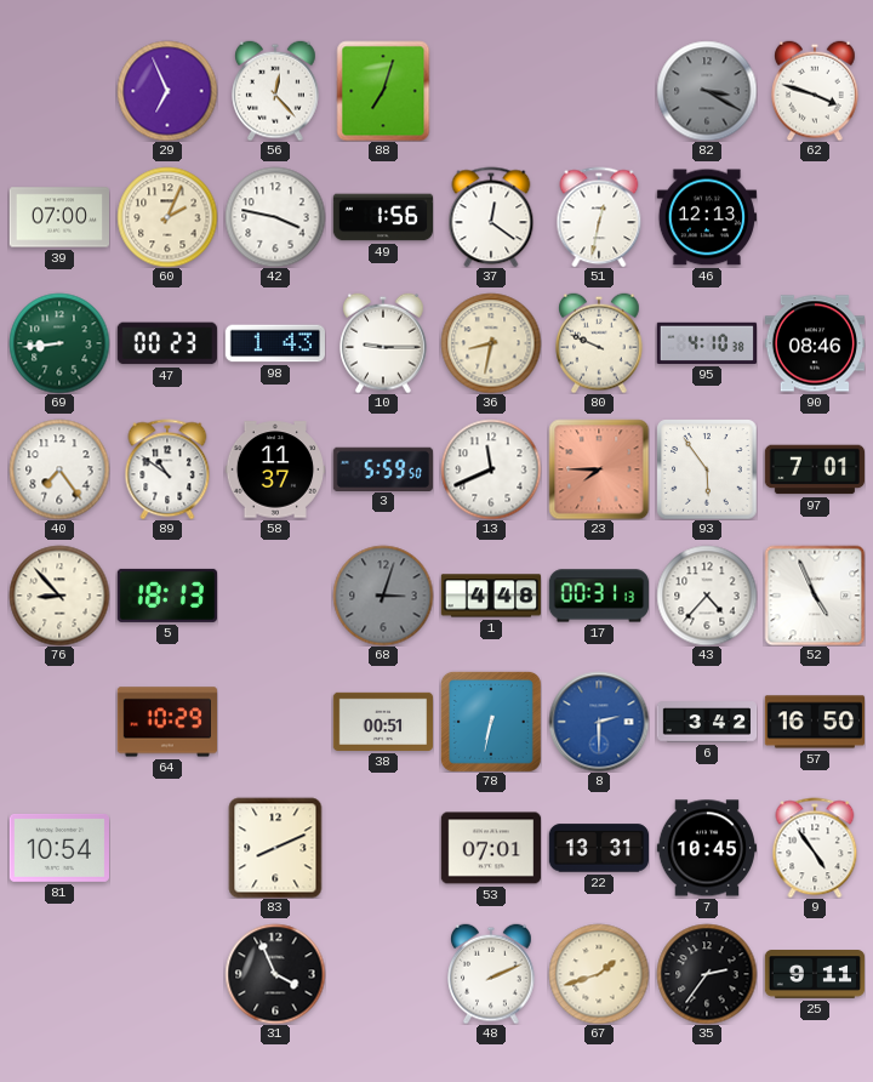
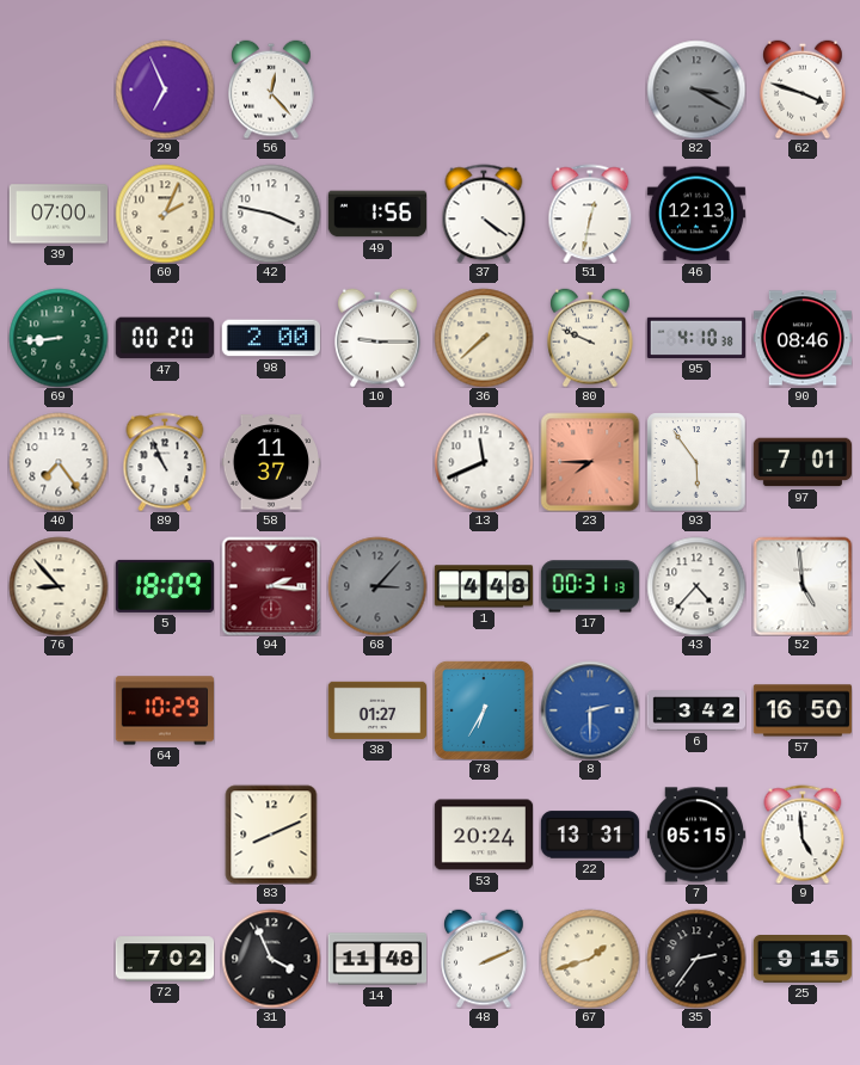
88: 7:03 -> none
37: 12:21 -> 4:21
47: 00:23 -> 00:20
98: 1:43 -> 2:00
36: 8:32 -> 7:38
89: 10:51 -> 10:56
3: 5:59 -> none
5: 18:13 -> 18:09
94: none -> 2:16
68: 3:03 -> 3:07
52: 4:56 -> 4:59
38: 00:51 -> 01:27
78: 6:32 -> 6:35
81: 10:54 -> none
53: 07:01 -> 20:24
7: 10:45 -> 05:15
9: 4:54 -> 4:59
72: none -> 7:02
14: none -> 11:48
25: 9:11 -> 9:15
